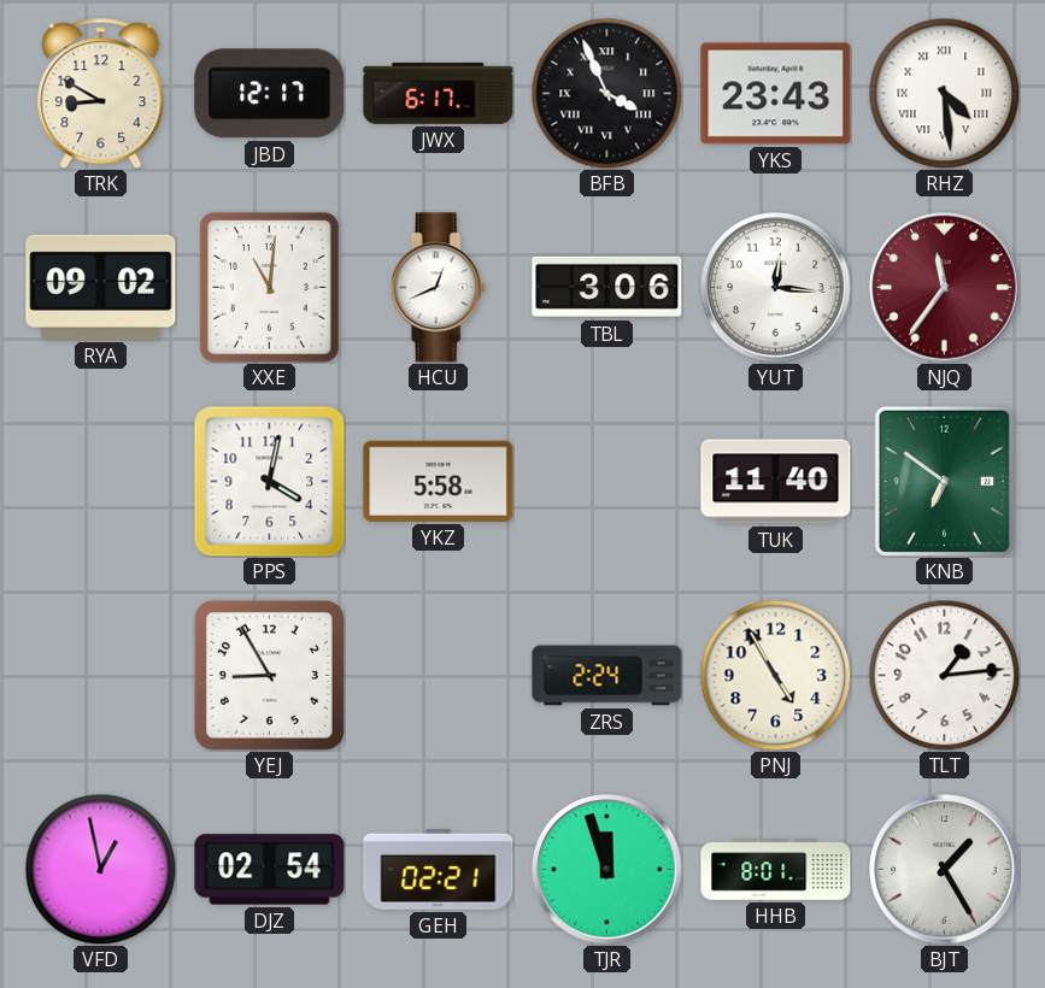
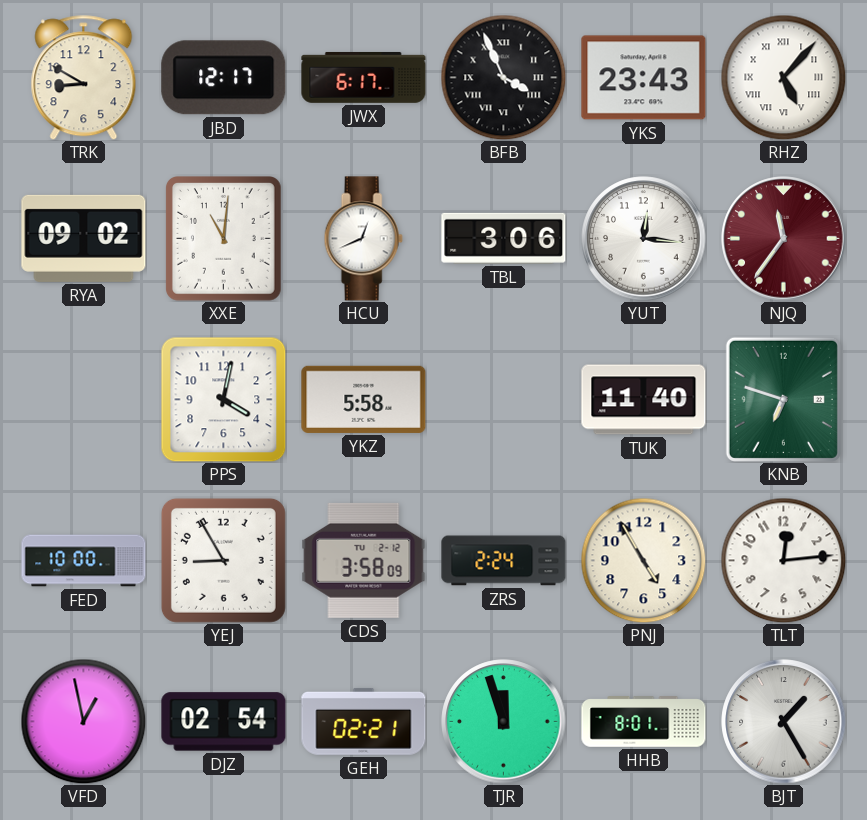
RHZ: 4:29 -> 5:07
KNB: 6:51 -> 6:48
FED: none -> 10:00
CDS: none -> 3:58
TLT: 1:14 -> 12:14
